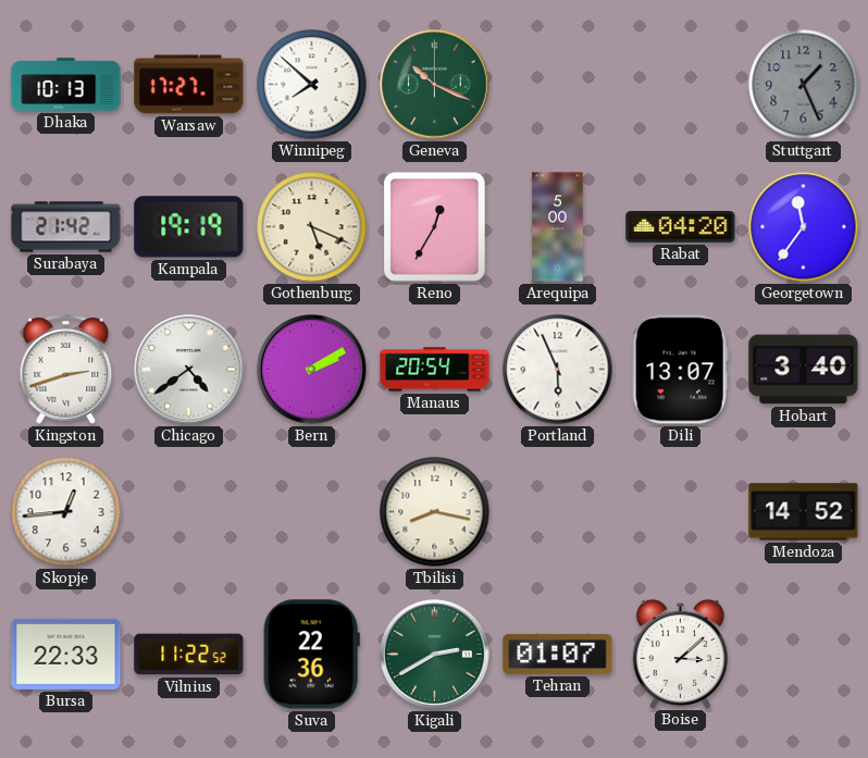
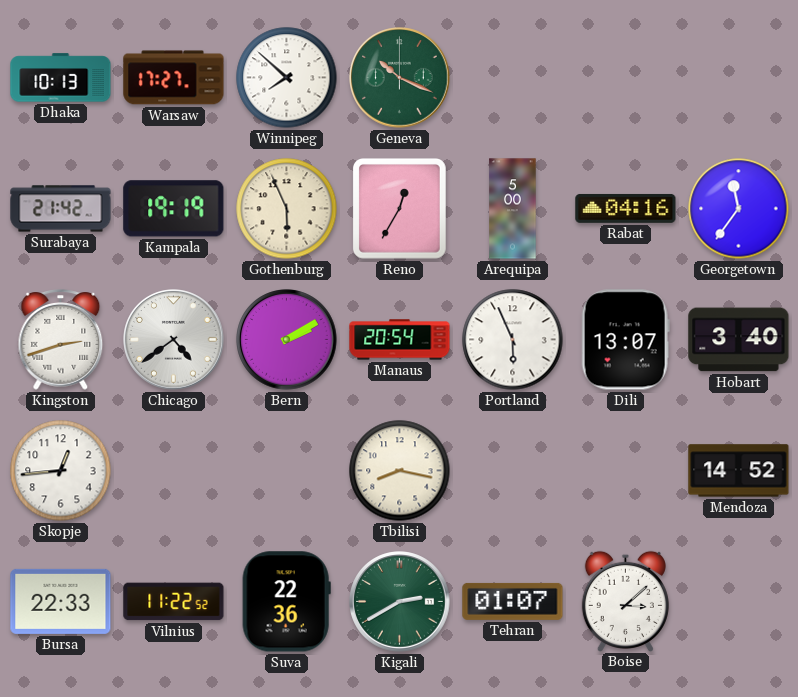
Stuttgart: 1:26 -> none
Gothenburg: 5:19 -> 5:56
Rabat: 04:20 -> 04:16
